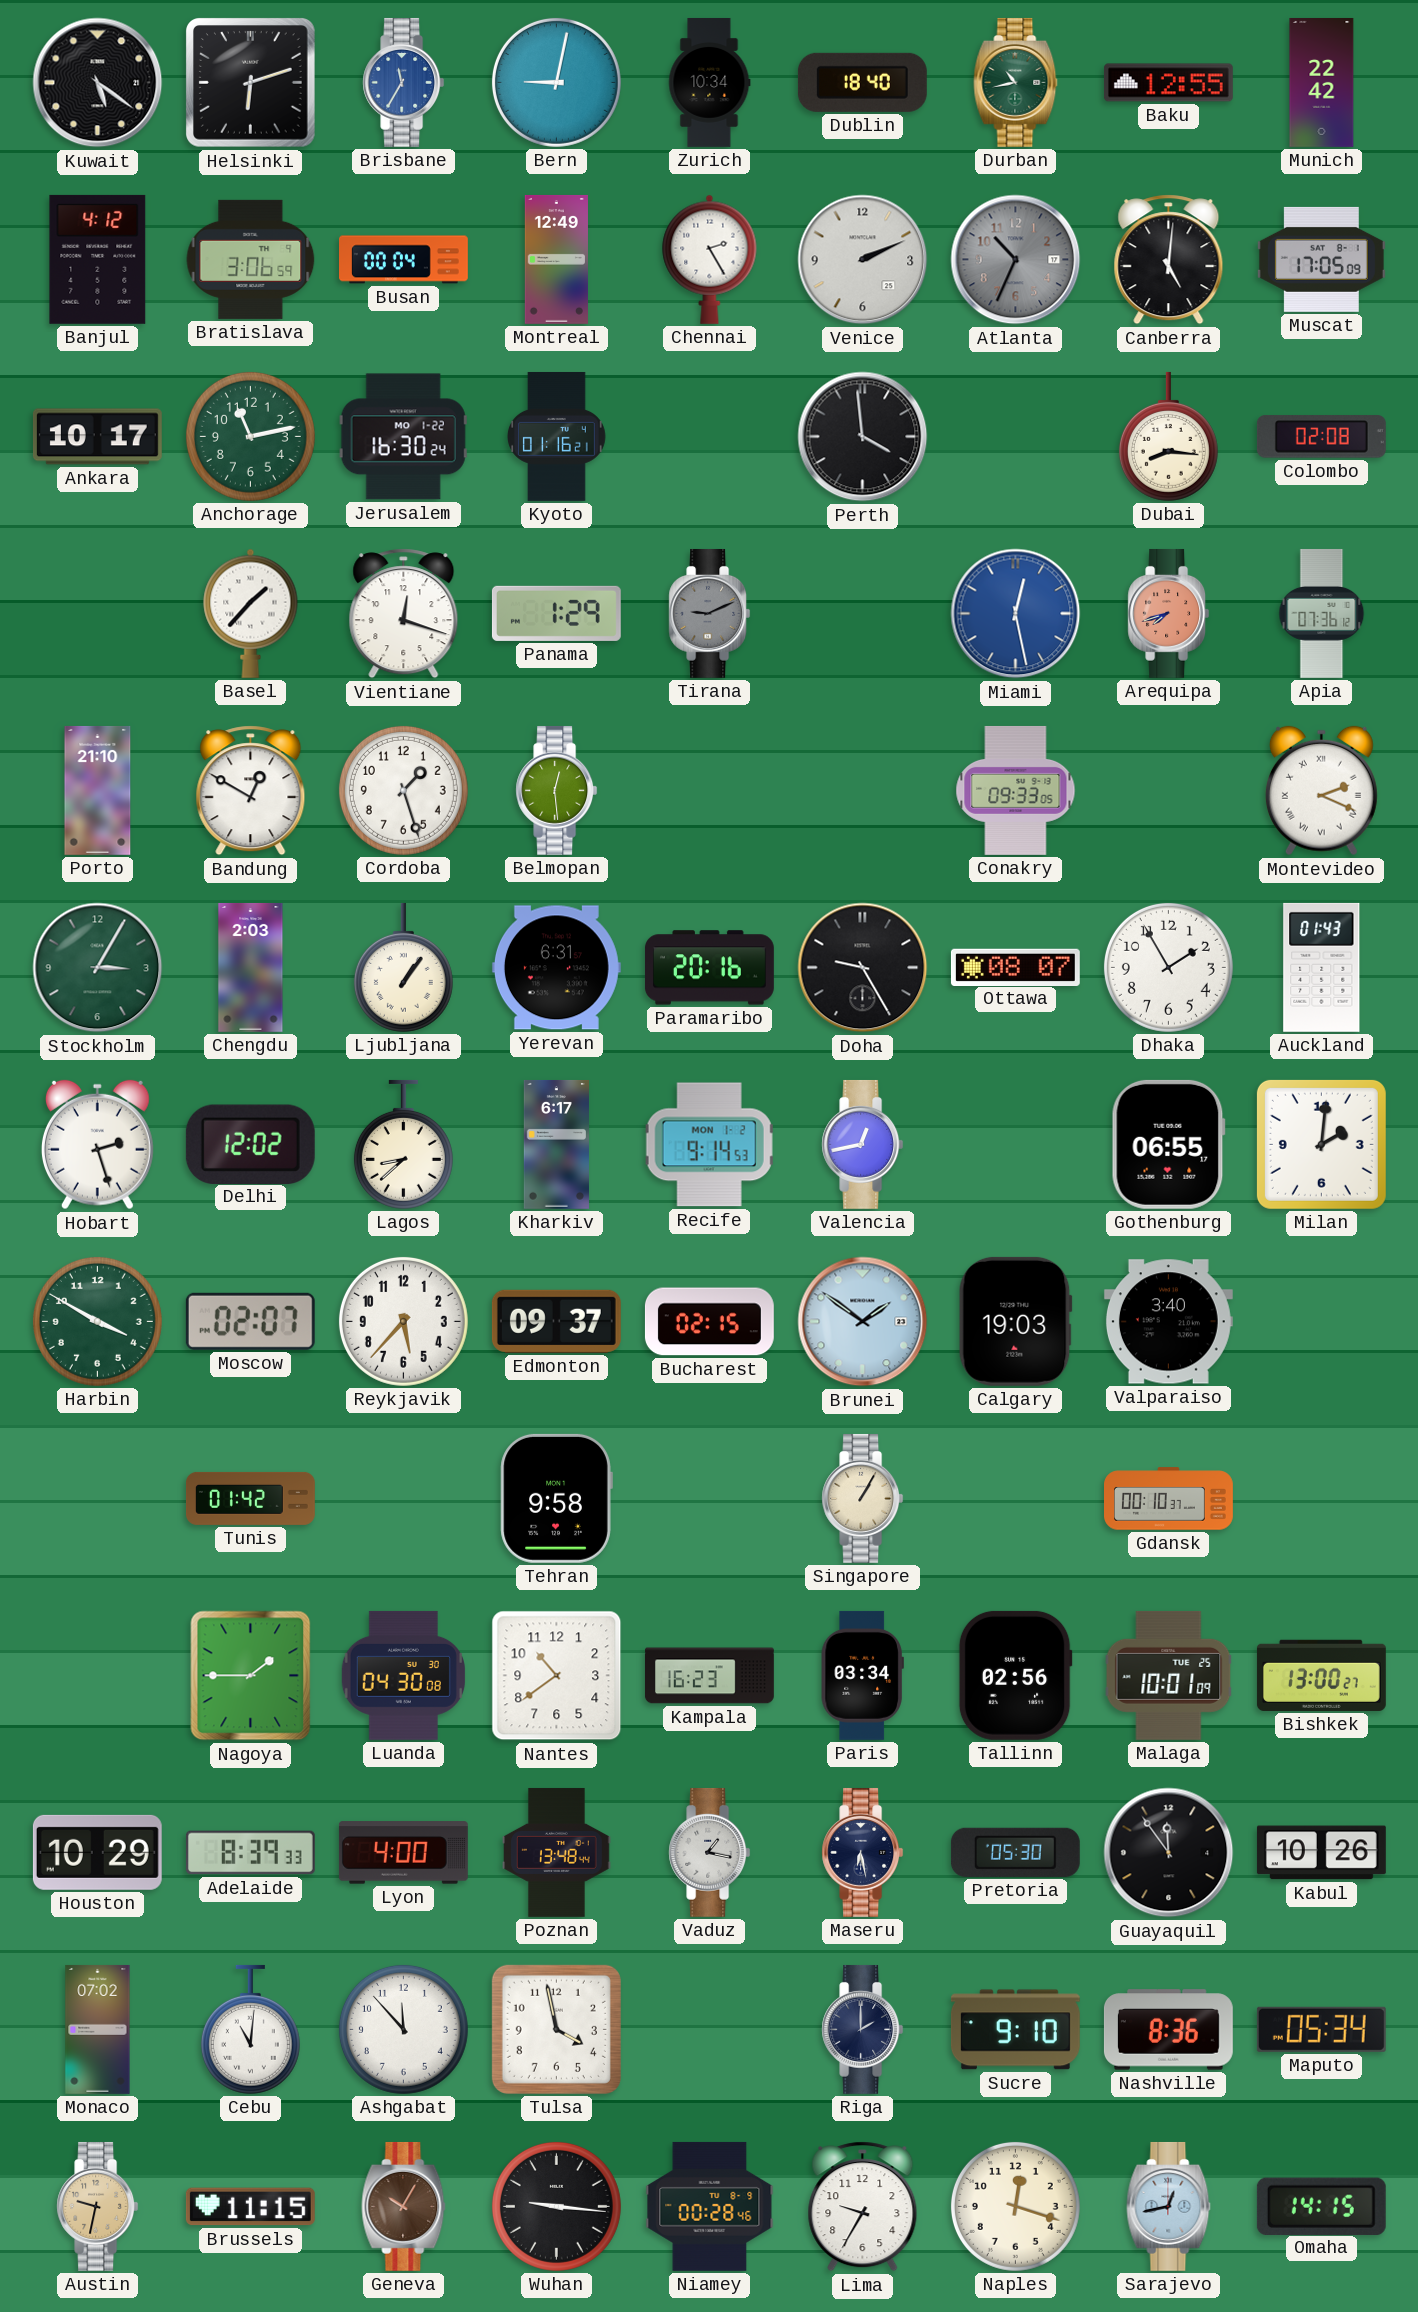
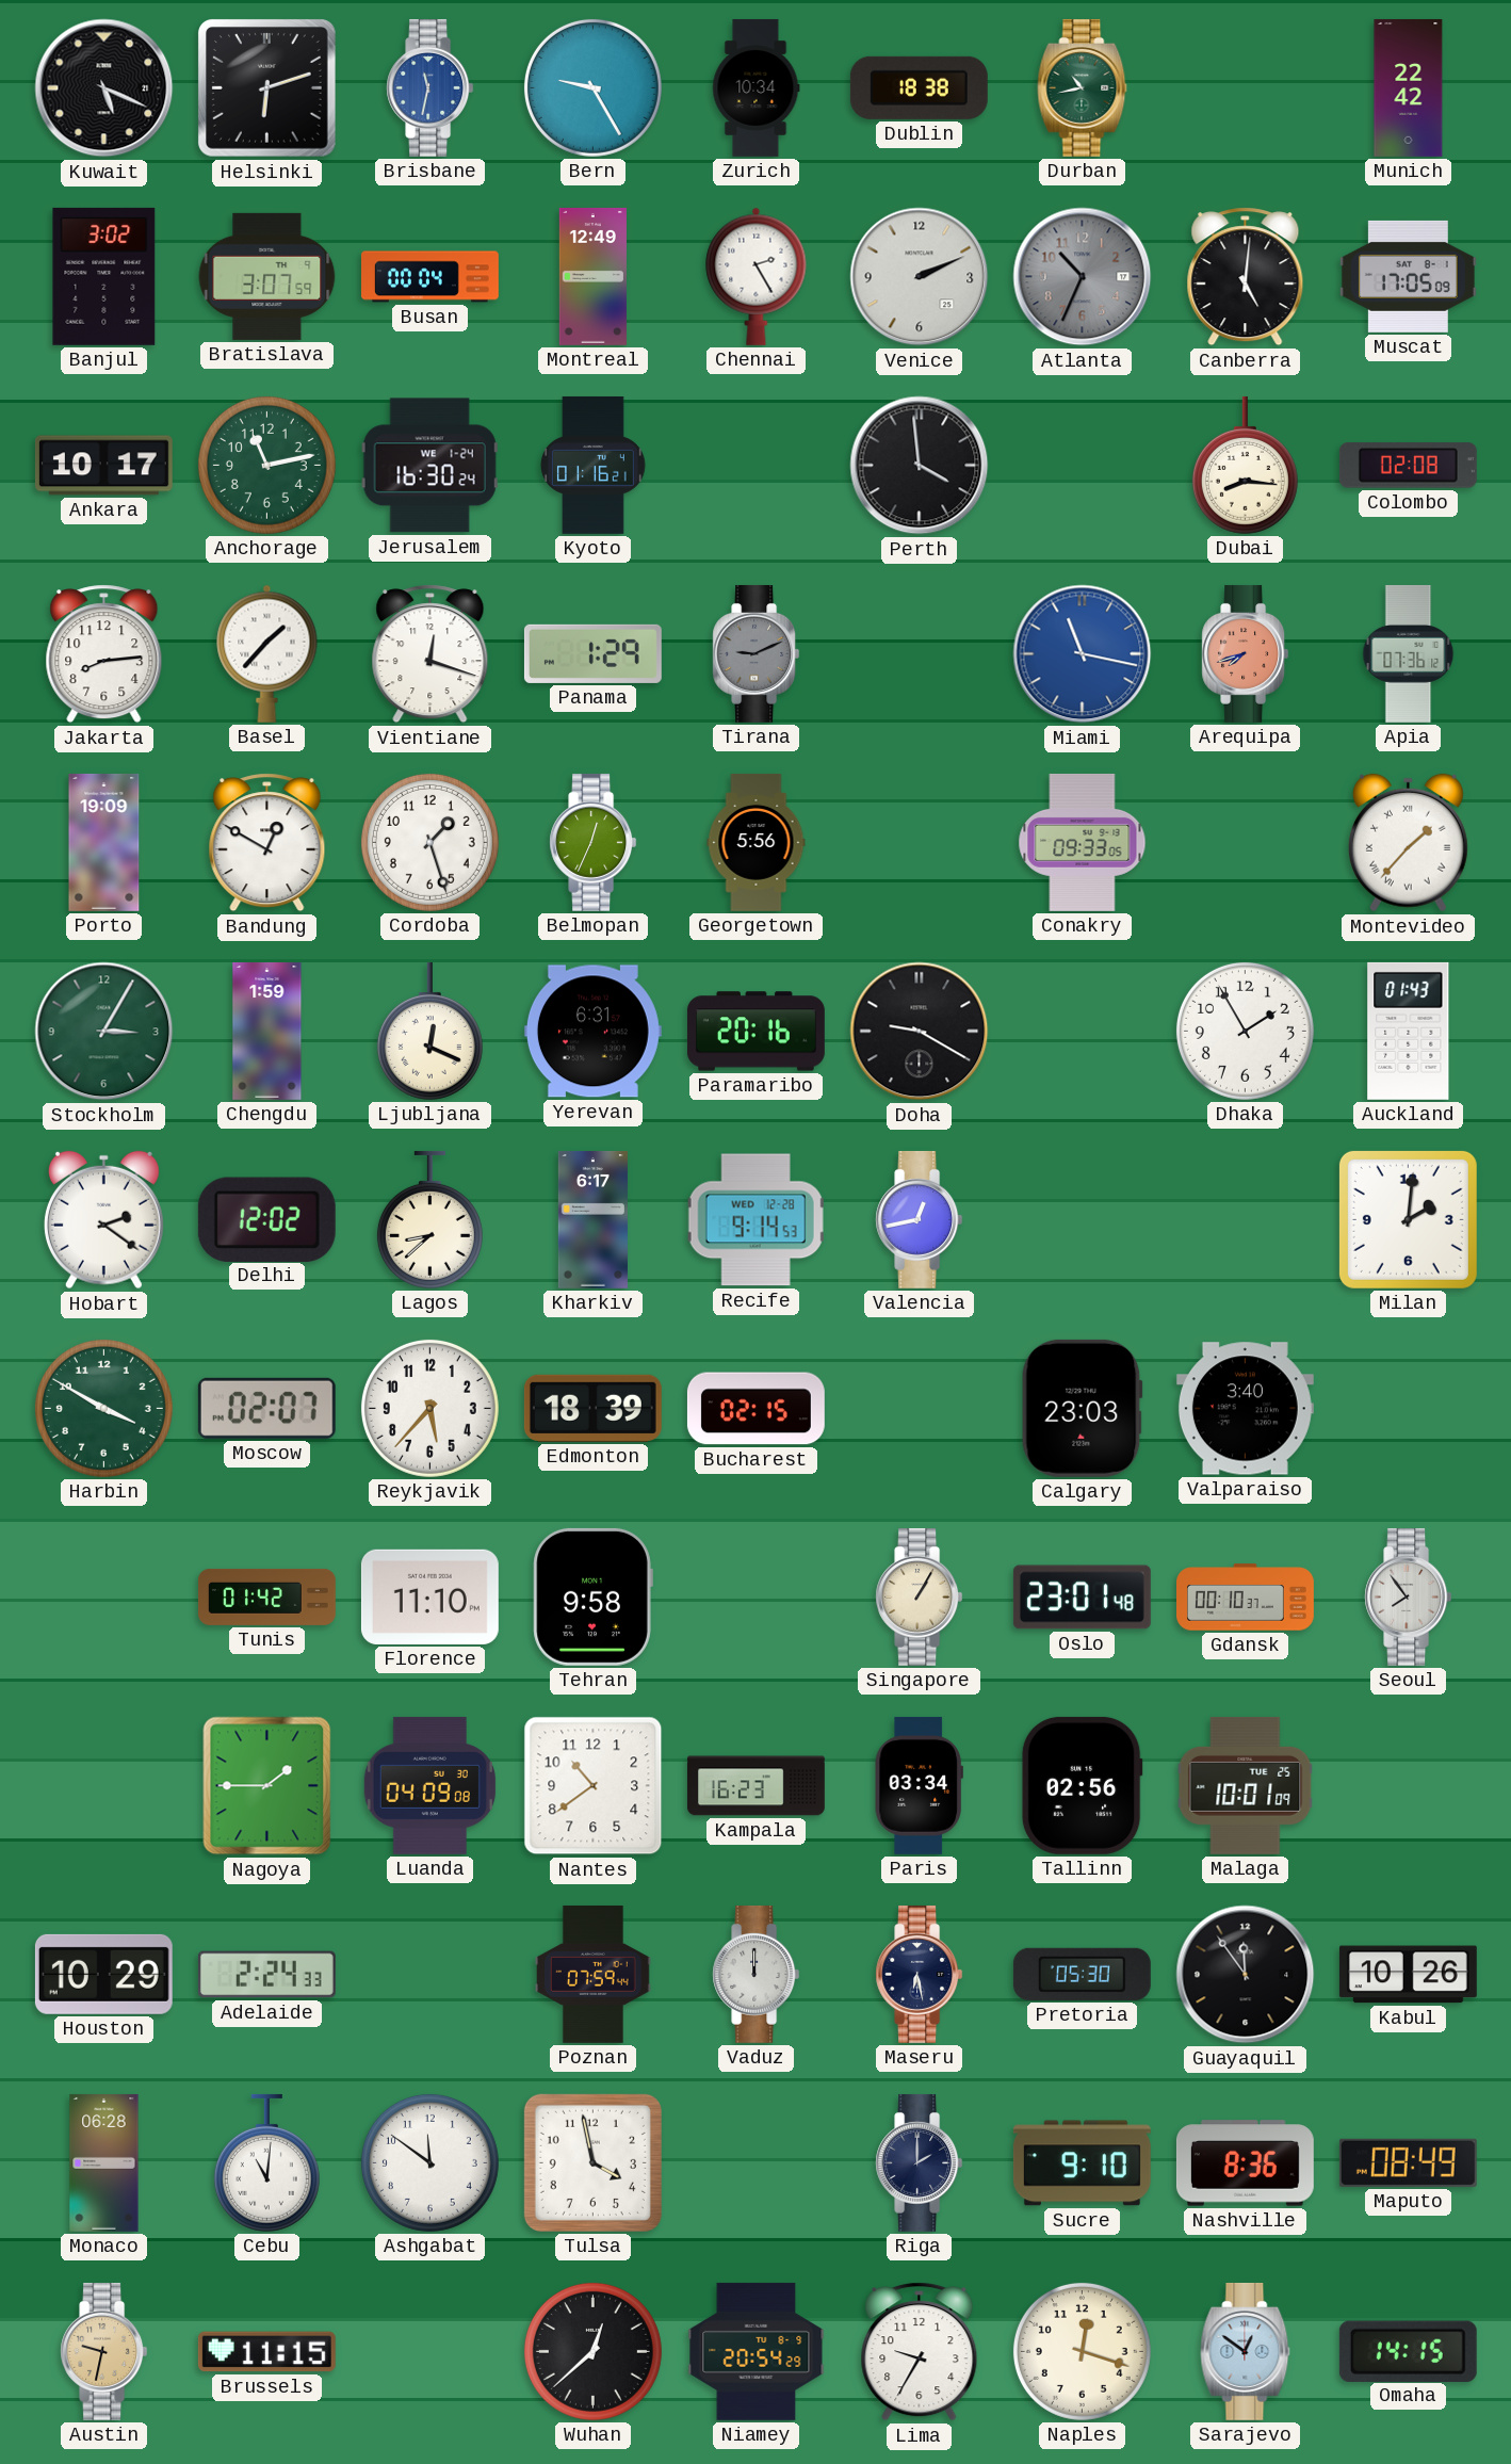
Kuwait: 5:21 -> 5:19
Brisbane: 11:35 -> 11:32
Bern: 9:02 -> 9:25
Dublin: 18:40 -> 18:38
Baku: 12:55 -> none
Banjul: 4:12 -> 3:02
Bratislava: 3:06 -> 3:07
Jerusalem date: MO 1-22 -> WE 1-24
Jakarta: none -> 8:14
Miami: 12:28 -> 11:17
Porto: 21:10 -> 19:09
Belmopan: 12:29 -> 12:34
Georgetown: none -> 5:56
Montevideo: 2:19 -> 1:37
Chengdu: 2:03 -> 1:59
Ljubljana: 1:06 -> 12:19
Doha: 9:25 -> 9:20
Ottawa: 08:07 -> none
Hobart: 2:27 -> 2:21
Recife date: MON 1-2 -> WED 12-28
Gothenburg: 06:55 -> none
Edmonton: 09:37 -> 18:39
Brunei: 1:51 -> none
Calgary: 19:03 -> 23:03
Florence: none -> 11:10
Oslo: none -> 23:01
Seoul: none -> 7:54
Luanda: 04:30 -> 04:09
Bishkek: 13:00 -> none
Adelaide: 8:39 -> 2:24
Lyon: 4:00 -> none
Poznan: 13:48 -> 07:59
Vaduz: 1:17 -> 12:00
Monaco: 07:02 -> 06:28
Ashgabat: 11:53 -> 11:51
Maputo: 05:34 -> 08:49
Geneva: 10:05 -> none
Wuhan: 9:16 -> 12:38
Niamey: 00:28 -> 20:54
Sarajevo: 12:43 -> 12:51
